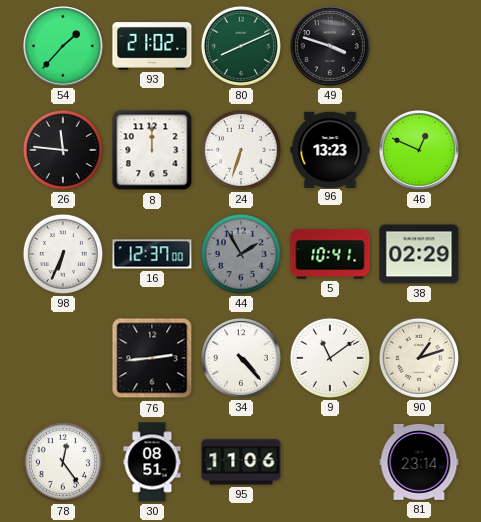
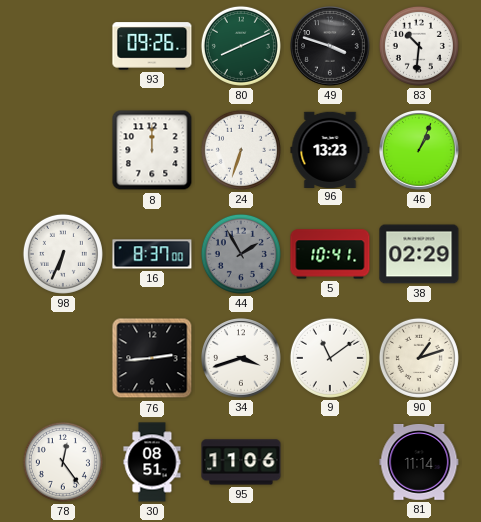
54: 1:37 -> none
93: 21:02 -> 09:26
83: none -> 10:31
26: 11:46 -> none
46: 12:49 -> 1:04
16: 12:37 -> 8:37
34: 4:23 -> 3:42
81: 23:14 -> 11:14
